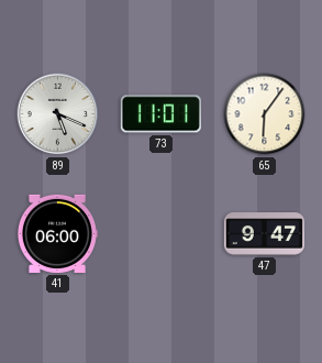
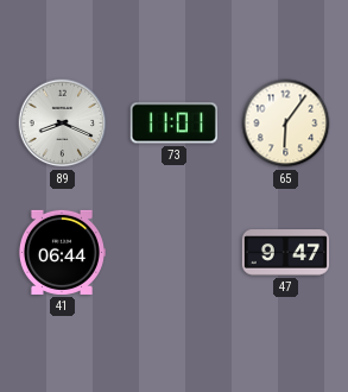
89: 5:19 -> 8:19
41: 06:00 -> 06:44
